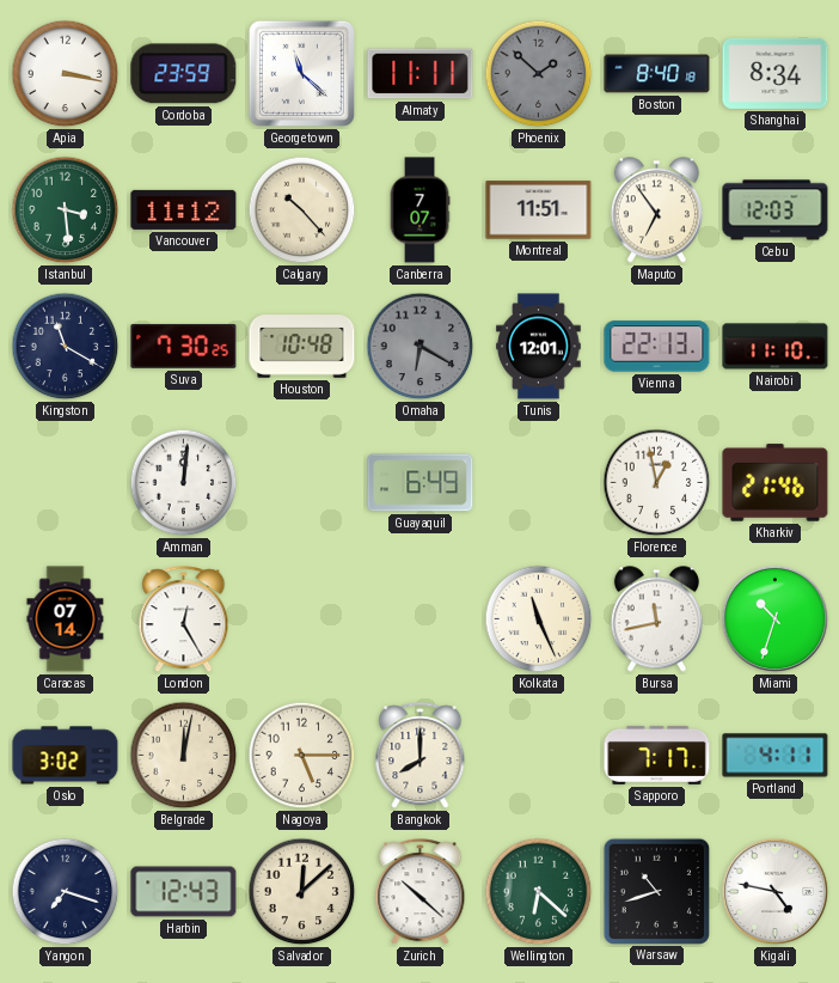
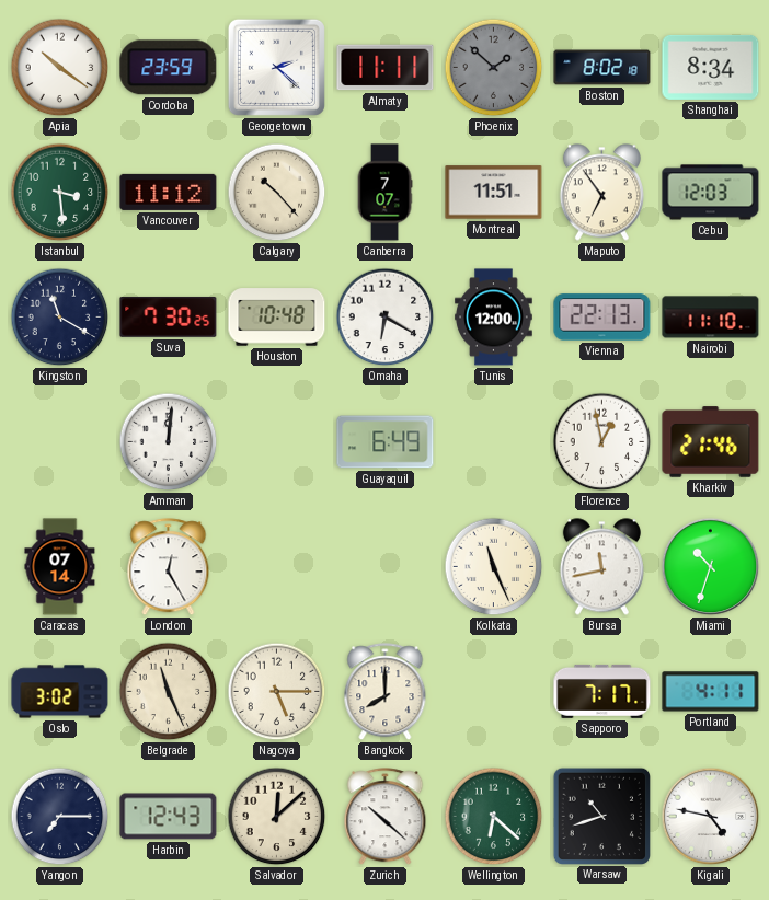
Apia: 3:17 -> 10:21
Georgetown: 11:22 -> 2:22
Boston: 8:40 -> 8:02
Omaha dial: grey -> white
Tunis: 12:01 -> 12:00
Belgrade: 12:02 -> 11:26
Yangon: 7:18 -> 7:15
